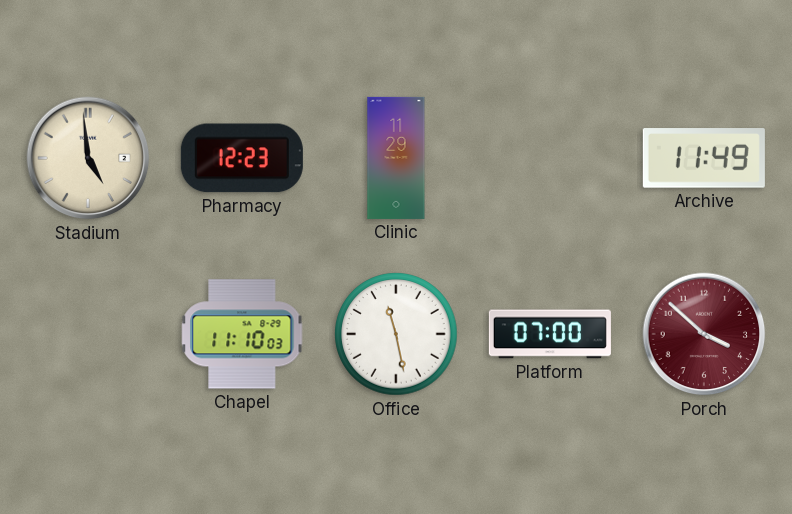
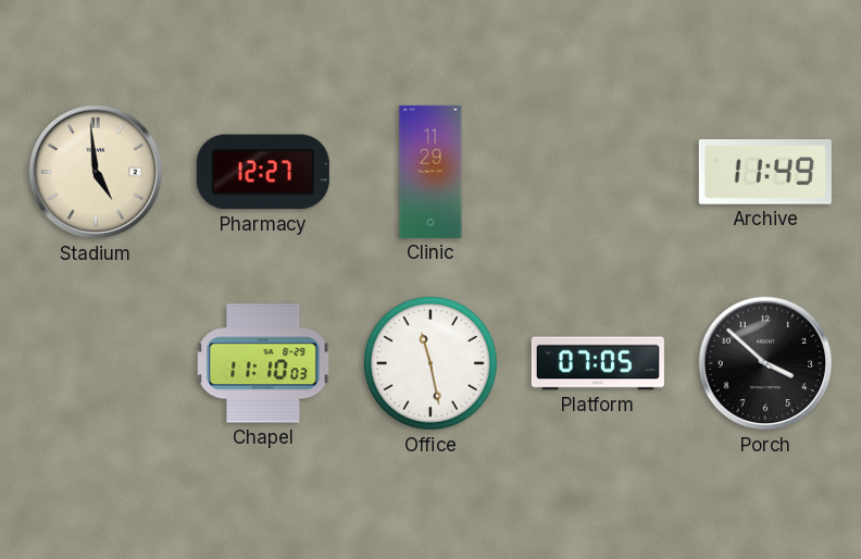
Pharmacy: 12:23 -> 12:27
Platform: 07:00 -> 07:05
Porch dial: burgundy -> black
